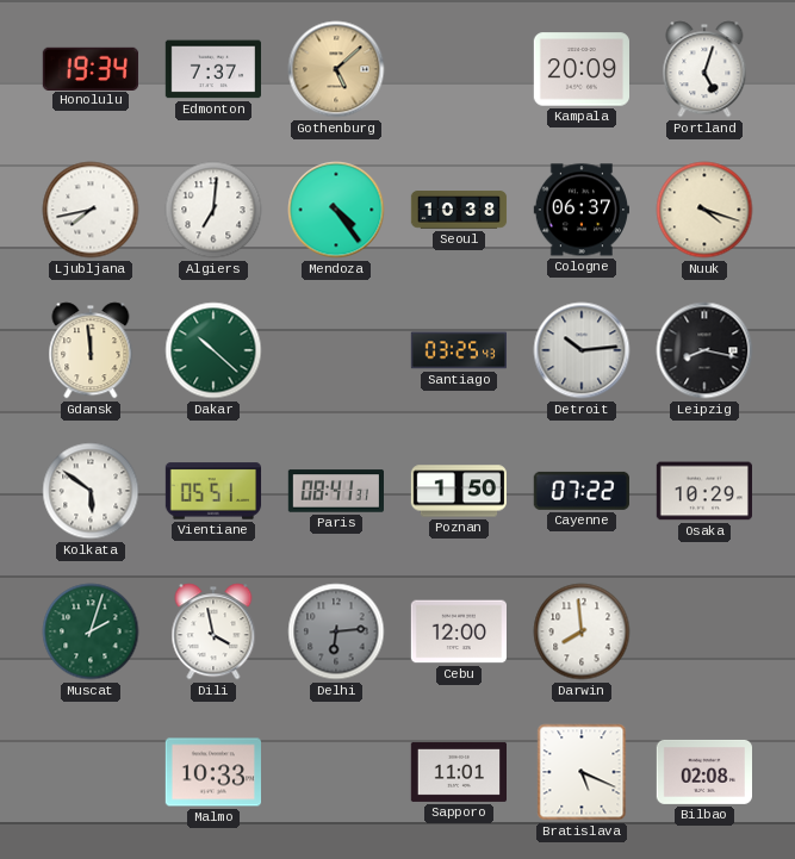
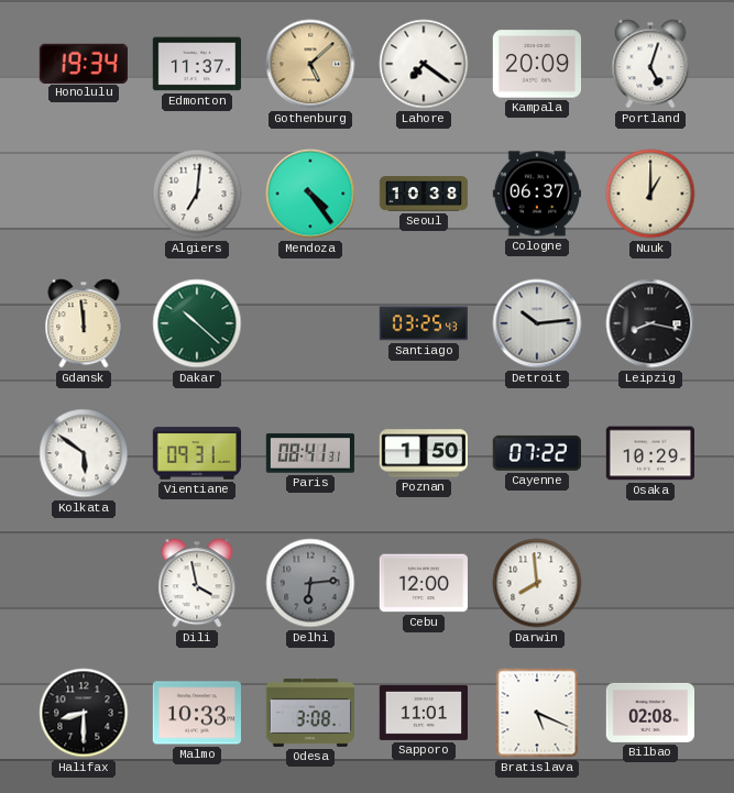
Edmonton: 7:37 -> 11:37
Lahore: none -> 7:21
Ljubljana: 7:43 -> none
Nuuk: 4:18 -> 1:00
Vientiane: 05:51 -> 09:31
Muscat: 2:03 -> none
Halifax: none -> 8:30
Odesa: none -> 3:08
